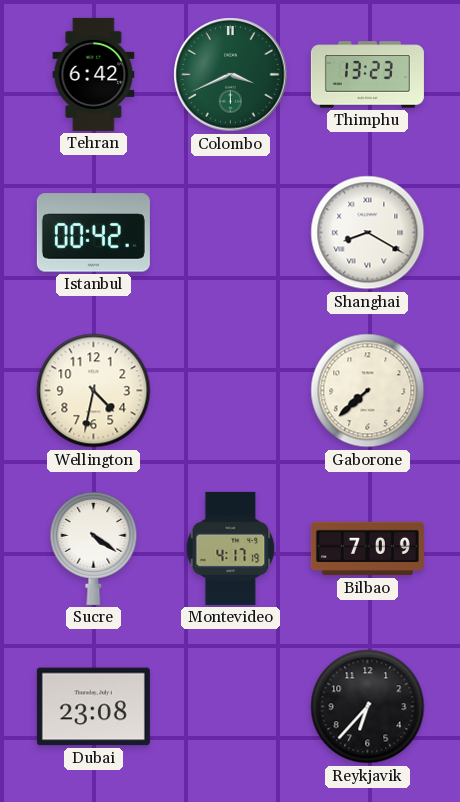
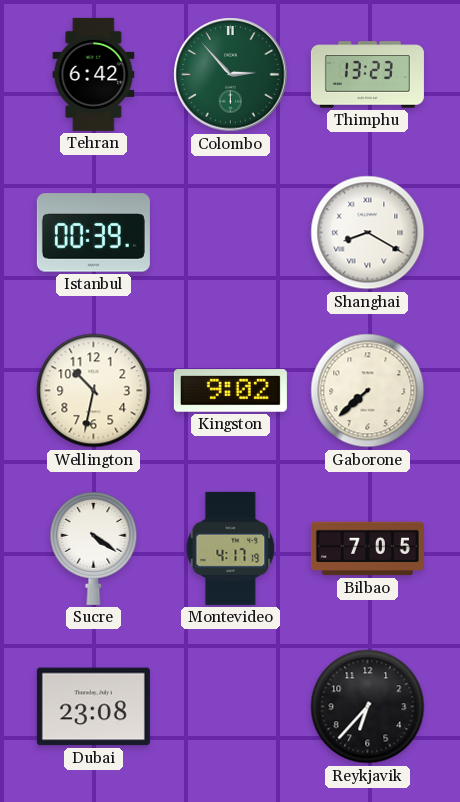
Colombo: 3:41 -> 2:53
Istanbul: 00:42 -> 00:39
Wellington: 4:32 -> 10:32
Kingston: none -> 9:02
Bilbao: 7:09 -> 7:05
